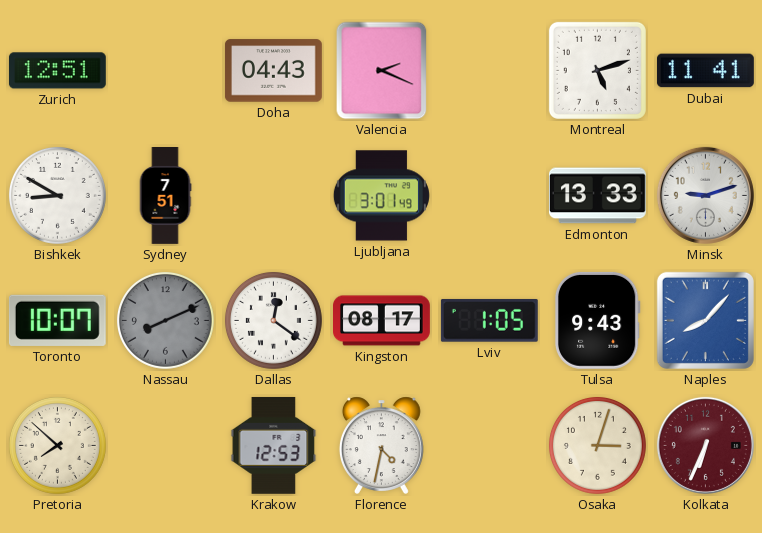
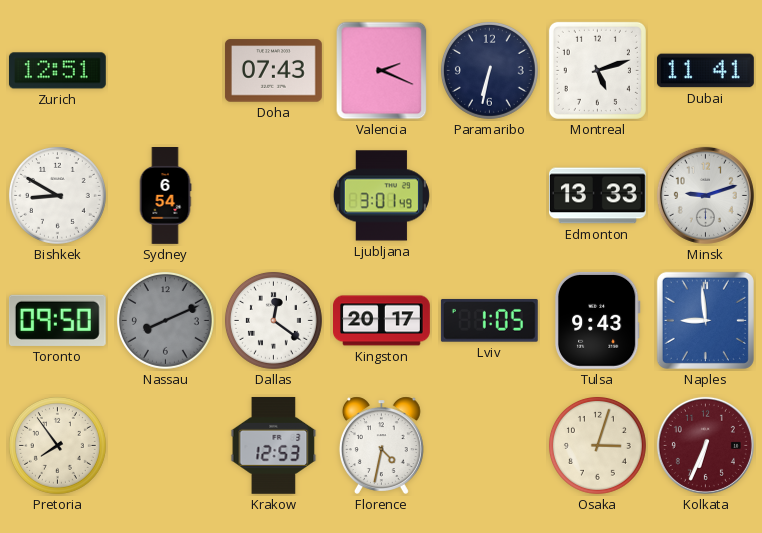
Doha: 04:43 -> 07:43
Paramaribo: none -> 6:32
Sydney: 7:51 -> 6:54
Toronto: 10:07 -> 09:50
Kingston: 08:17 -> 20:17
Naples: 8:07 -> 8:59
Pretoria: 7:52 -> 7:54
